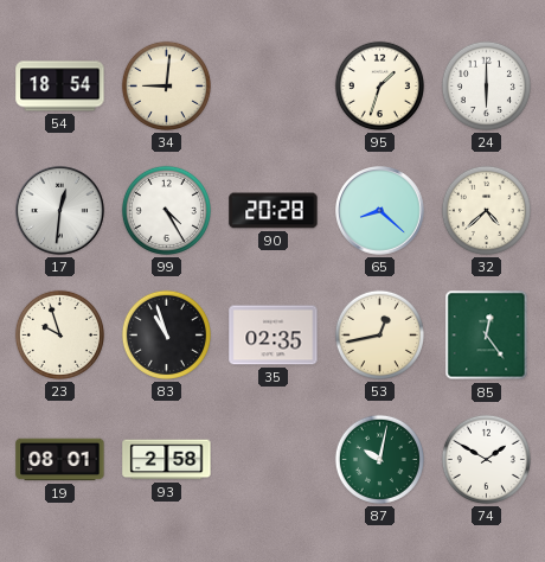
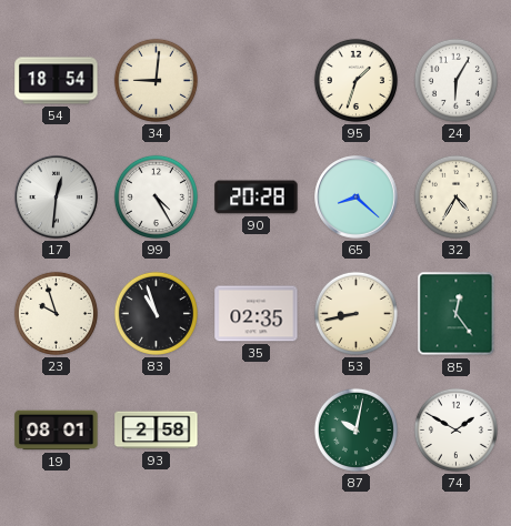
24: 6:00 -> 6:05
32: 4:38 -> 4:35
53: 12:43 -> 8:43
